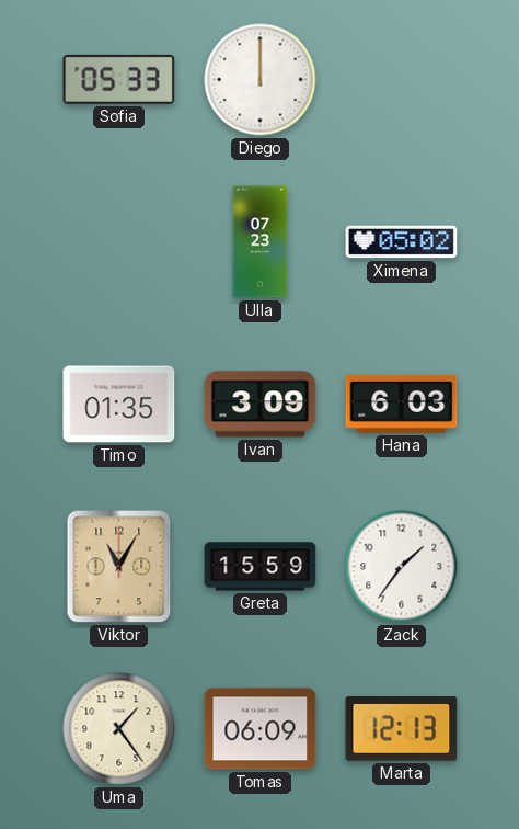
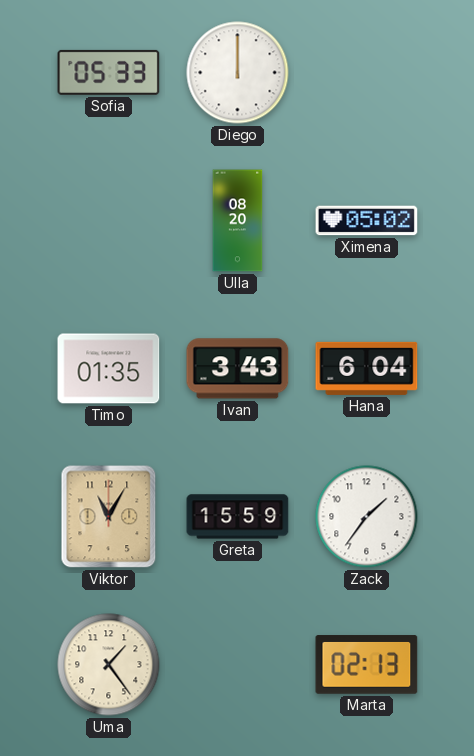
Ulla: 07:23 -> 08:20
Ivan: 3:09 -> 3:43
Hana: 6:03 -> 6:04
Tomas: 06:09 -> none
Marta: 12:13 -> 02:13
